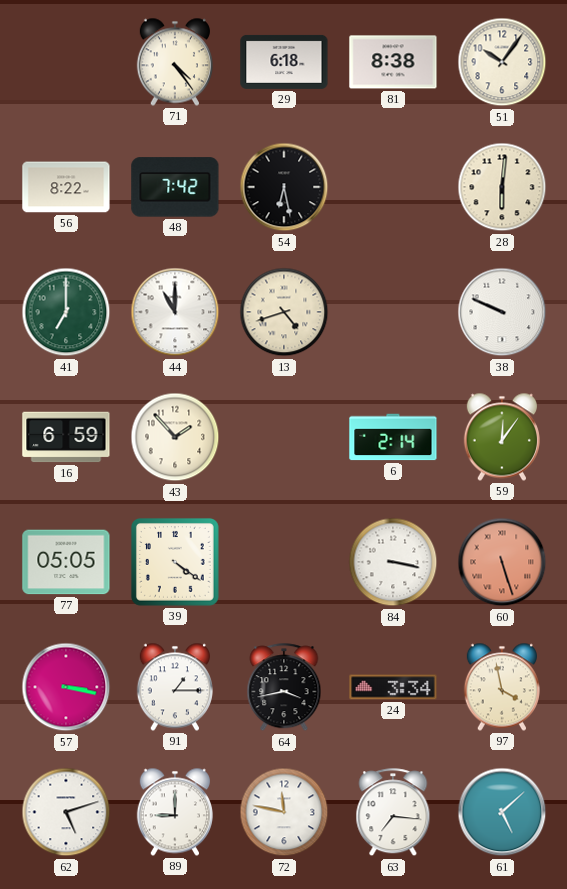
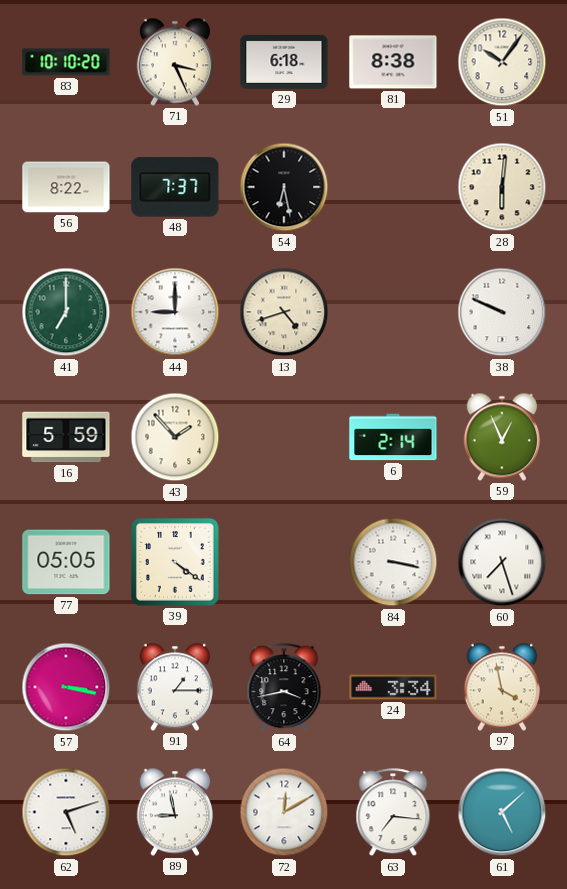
83: none -> 10:10
71: 4:24 -> 3:26
48: 7:42 -> 7:37
44: 11:00 -> 9:00
16: 6:59 -> 5:59
59: 12:06 -> 12:56
60: 5:27 -> 7:27
60 dial: salmon -> white
89: 9:00 -> 8:58
72: 11:47 -> 12:10
